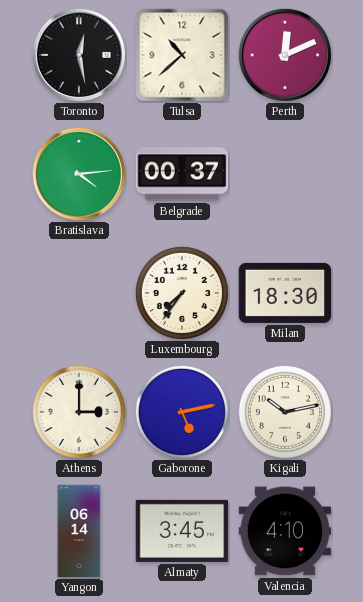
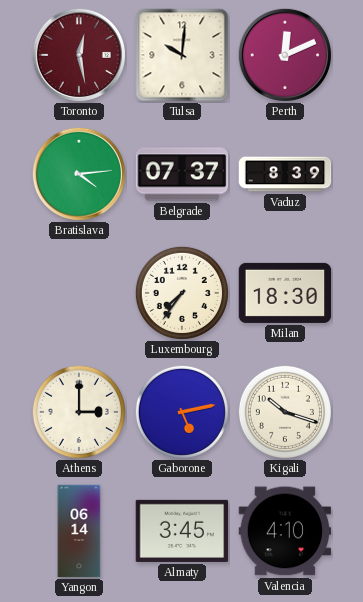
Toronto dial: black -> burgundy
Tulsa: 10:38 -> 10:01
Belgrade: 00:37 -> 07:37
Vaduz: none -> 8:39
Kigali: 10:13 -> 10:18
